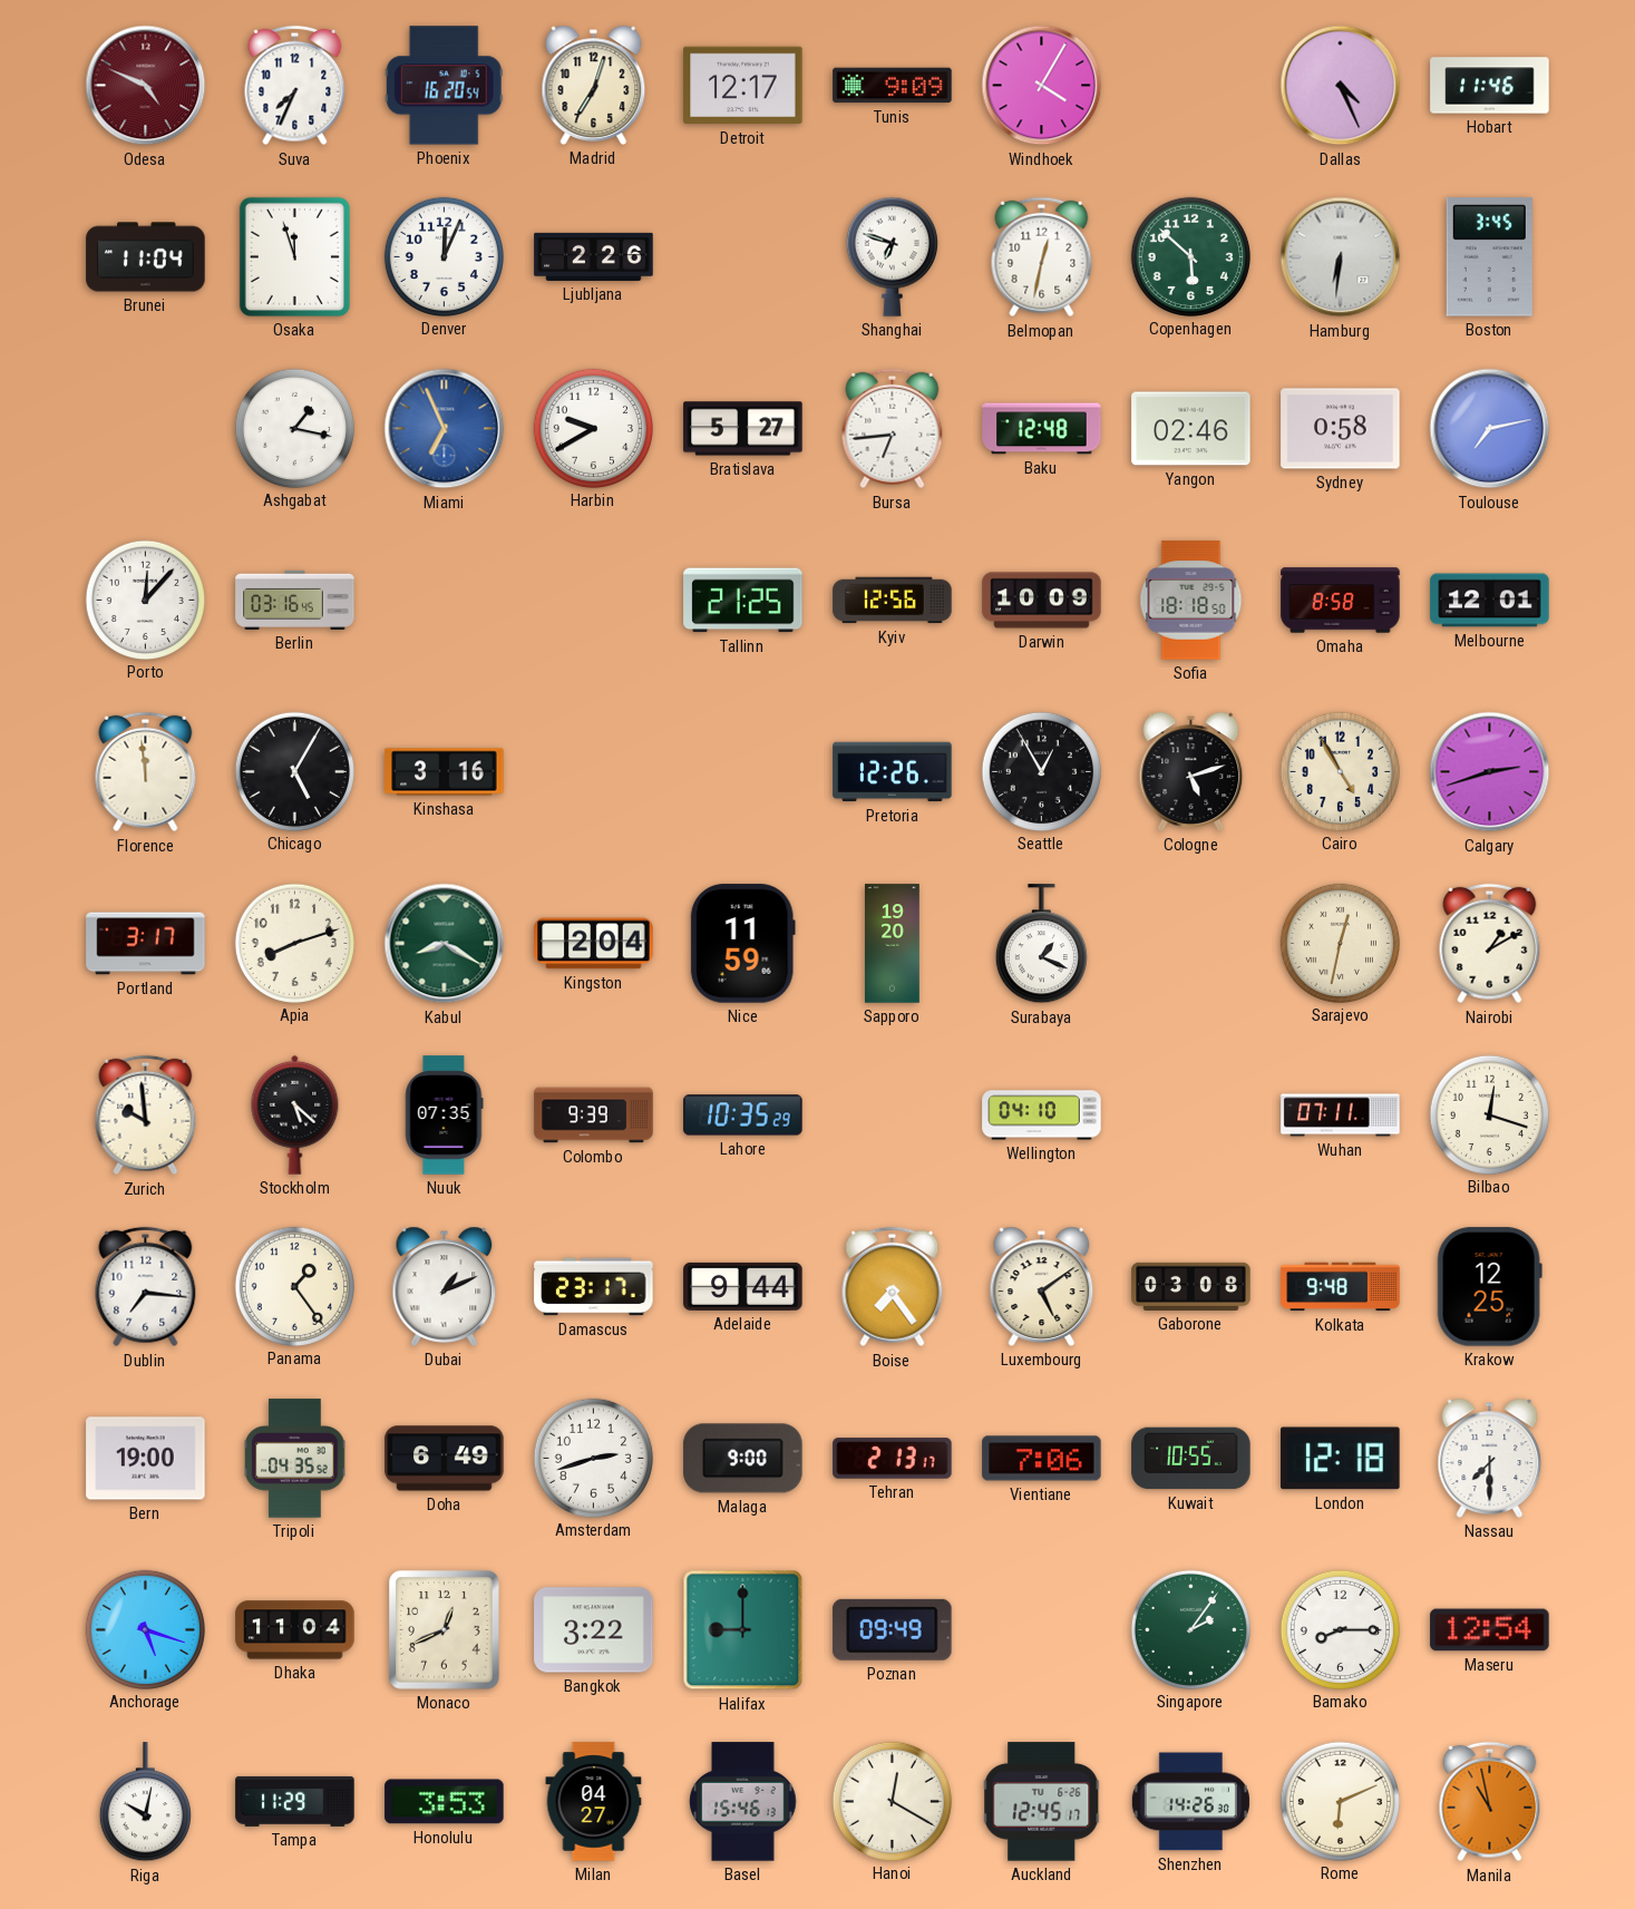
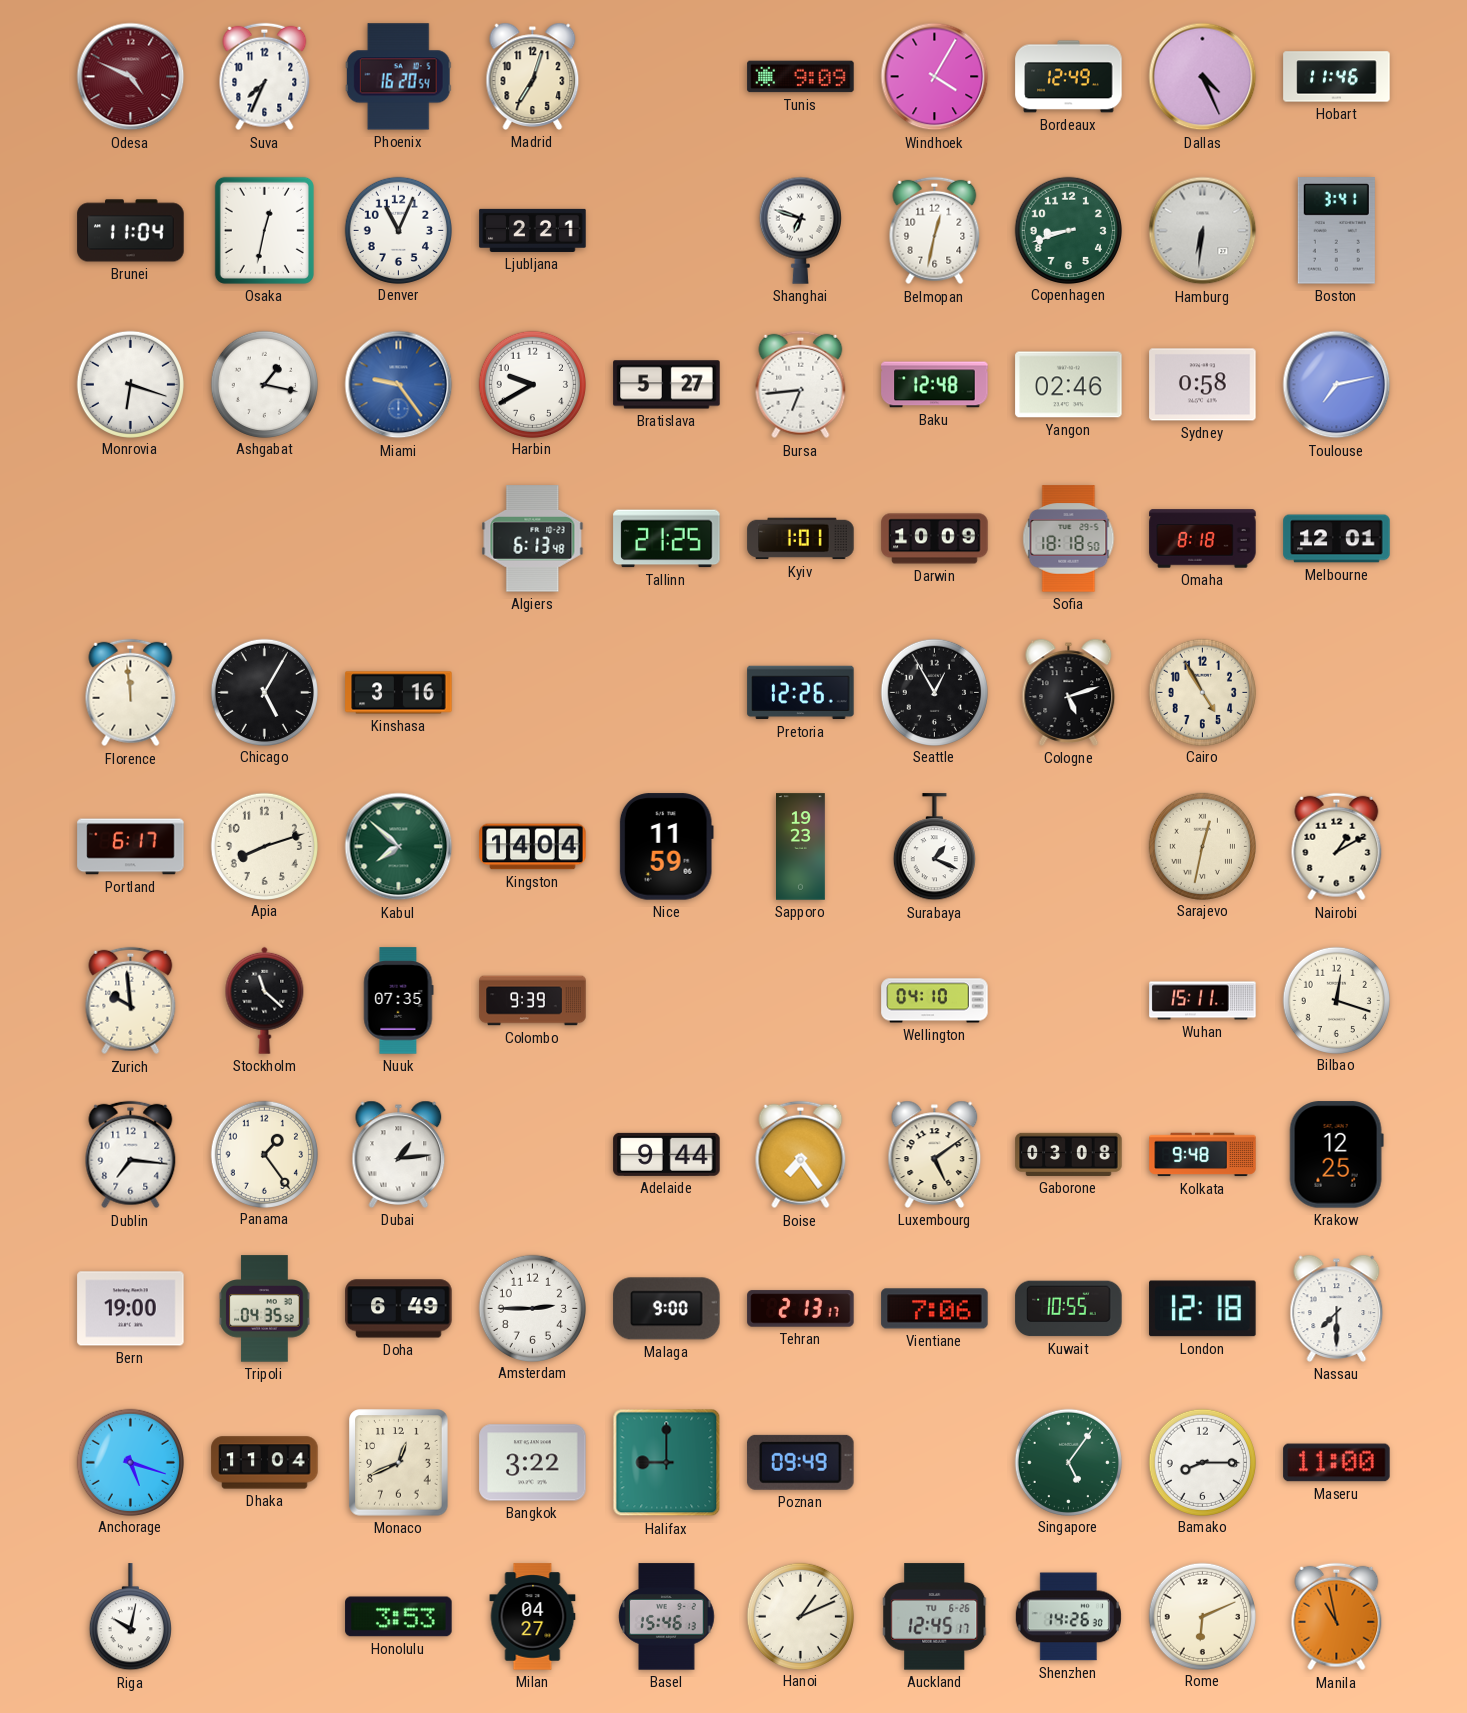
Detroit: 12:17 -> none
Bordeaux: none -> 12:49
Osaka: 11:57 -> 12:32
Denver: 12:04 -> 11:04
Ljubljana: 2:26 -> 2:21
Copenhagen: 5:52 -> 8:42
Boston: 3:45 -> 3:41
Monrovia: none -> 6:18
Miami: 6:56 -> 9:24
Porto: 12:07 -> none
Berlin: 03:16 -> none
Algiers: none -> 6:13
Kyiv: 12:56 -> 1:01
Omaha: 8:58 -> 8:18
Calgary: 2:42 -> none
Portland: 3:17 -> 6:17
Kabul: 8:20 -> 7:52
Kingston: 2:04 -> 14:04
Sapporo: 19:20 -> 19:23
Stockholm: 5:22 -> 11:22
Lahore: 10:35 -> none
Wuhan: 07:11 -> 15:11
Dubai: 1:11 -> 1:14
Damascus: 23:17 -> none
Amsterdam: 2:42 -> 2:45
Singapore: 2:06 -> 5:06
Maseru: 12:54 -> 11:00
Tampa: 11:29 -> none
Hanoi: 12:20 -> 1:11
